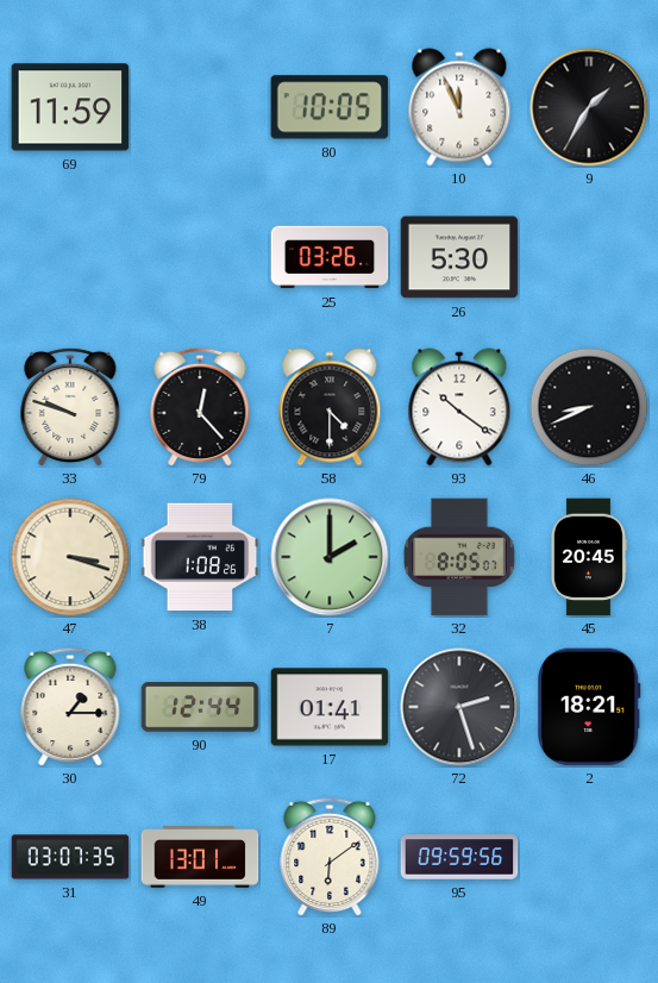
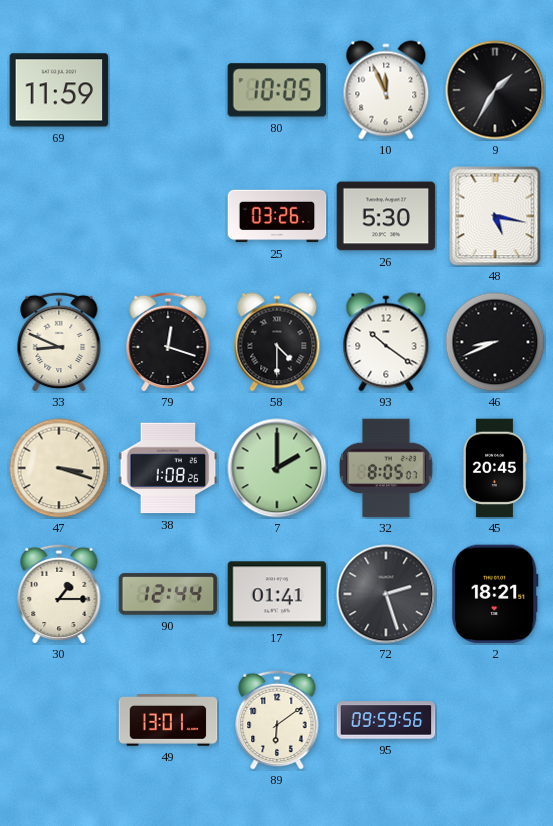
48: none -> 5:17
33: 9:48 -> 8:49
79: 12:23 -> 12:18
31: 03:07 -> none
